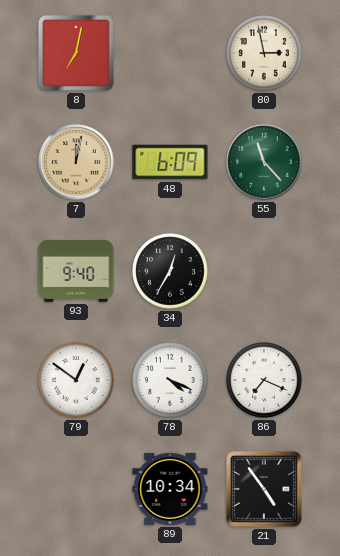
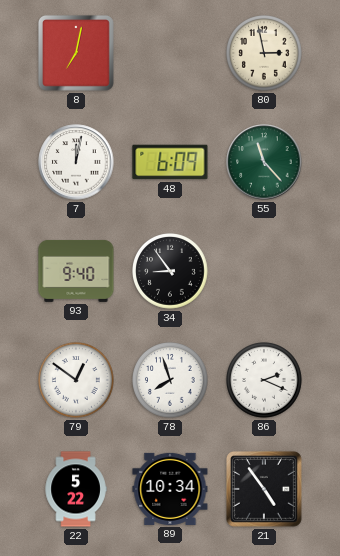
7 dial: champagne -> white
34: 12:35 -> 8:54
78: 4:19 -> 7:57
86: 7:19 -> 2:19
22: none -> 5:22
